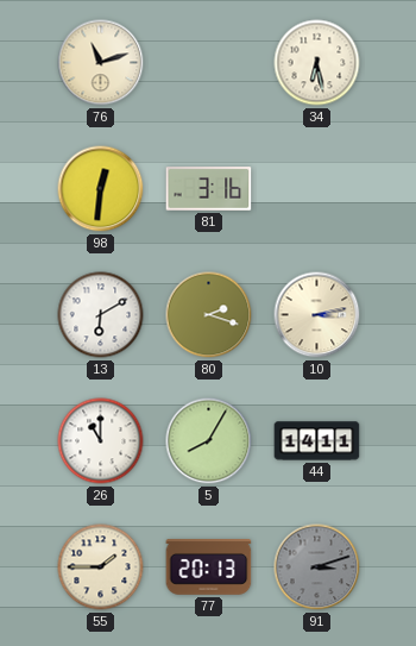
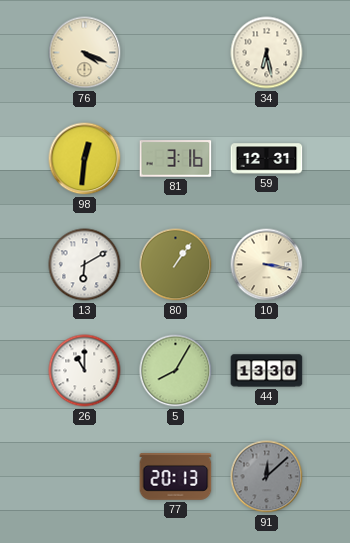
76: 11:12 -> 4:19
59: none -> 12:31
80: 2:18 -> 1:06
10: 3:13 -> 3:17
44: 14:11 -> 13:30
55: 1:45 -> none
91: 3:12 -> 12:08
